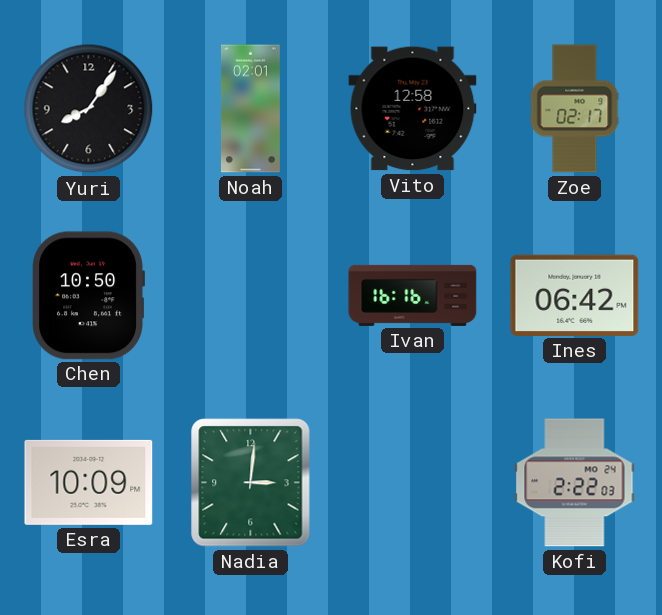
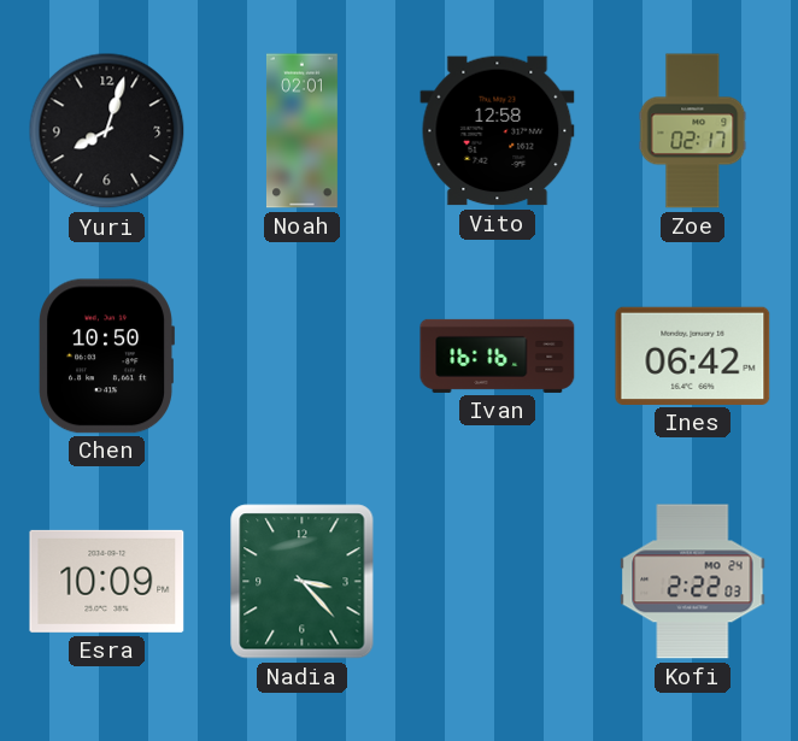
Yuri: 8:06 -> 8:03
Nadia: 3:01 -> 3:23
